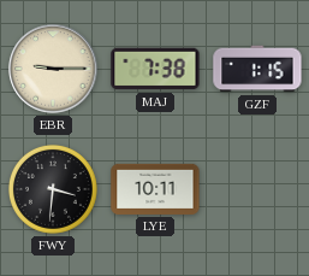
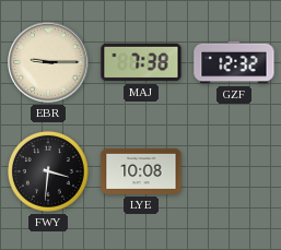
GZF: 1:15 -> 12:32
LYE: 10:11 -> 10:08
